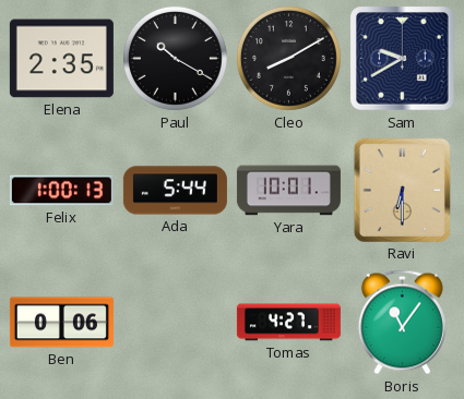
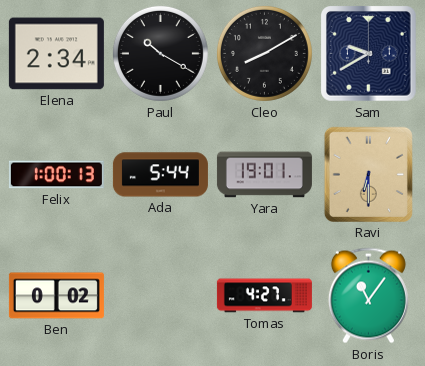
Elena: 2:35 -> 2:34
Yara: 10:01 -> 19:01
Ben: 0:06 -> 0:02
